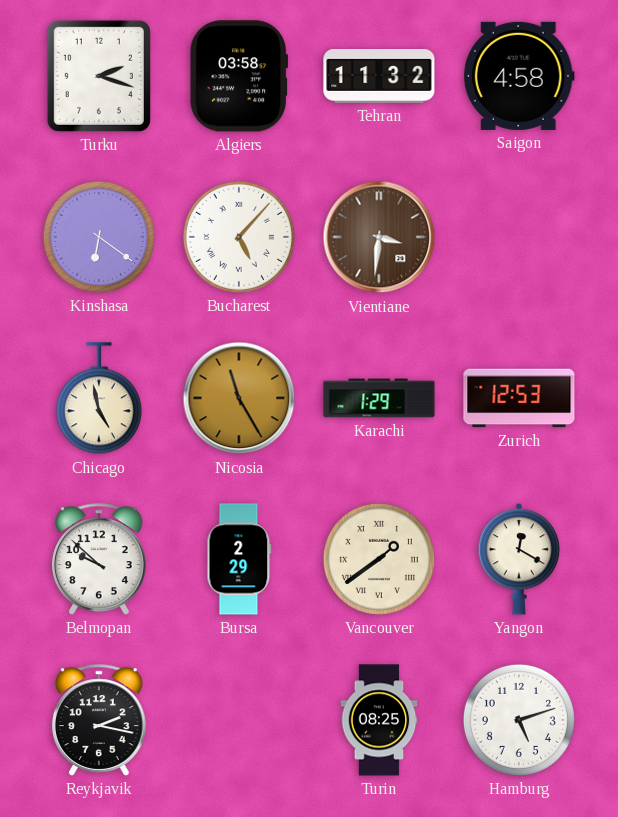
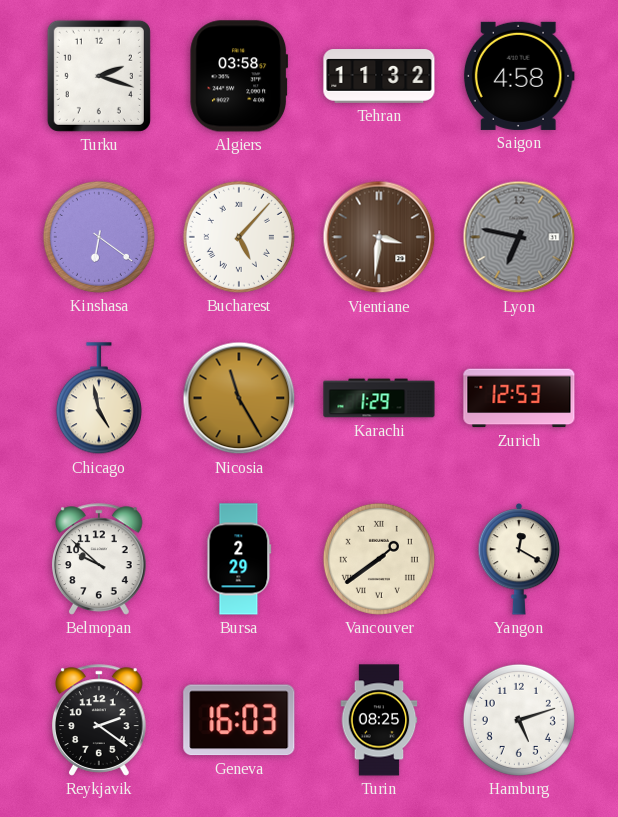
Lyon: none -> 6:47
Reykjavik: 2:17 -> 2:21
Geneva: none -> 16:03
